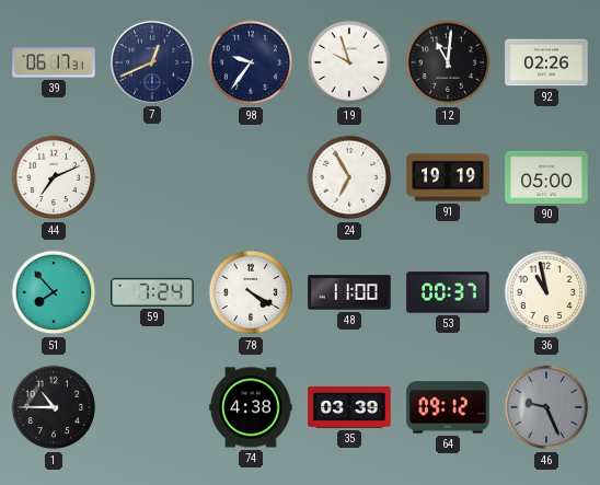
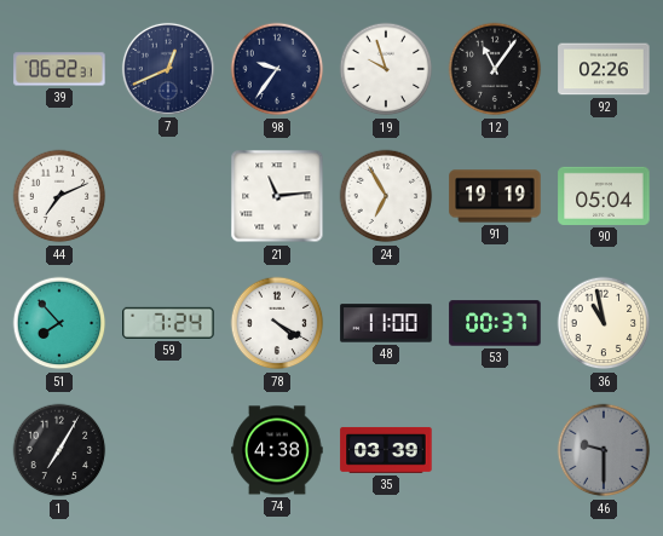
39: 06:17 -> 06:22
12: 11:01 -> 11:06
21: none -> 11:14
90: 05:00 -> 05:04
1: 10:45 -> 7:05
64: 09:12 -> none
46: 9:26 -> 9:30
